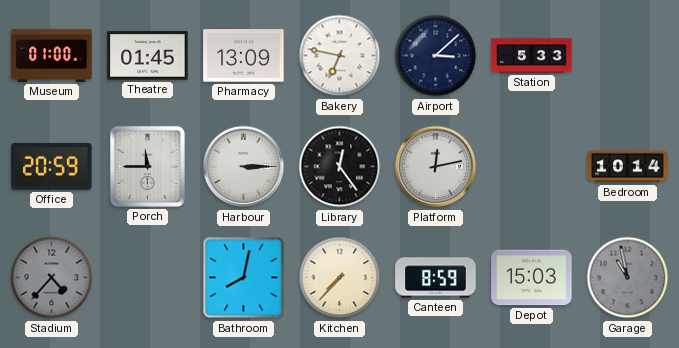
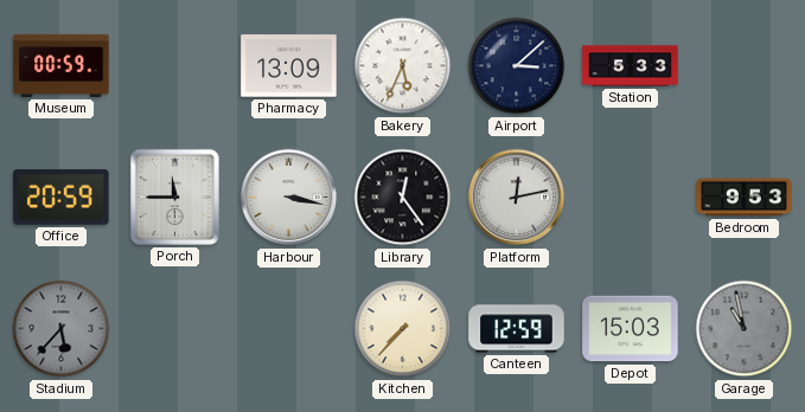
Museum: 01:00 -> 00:59
Theatre: 01:45 -> none
Bakery: 6:47 -> 5:34
Harbour: 3:15 -> 3:17
Bedroom: 10:14 -> 9:53
Stadium: 4:37 -> 5:37
Bathroom: 8:02 -> none
Canteen: 8:59 -> 12:59
